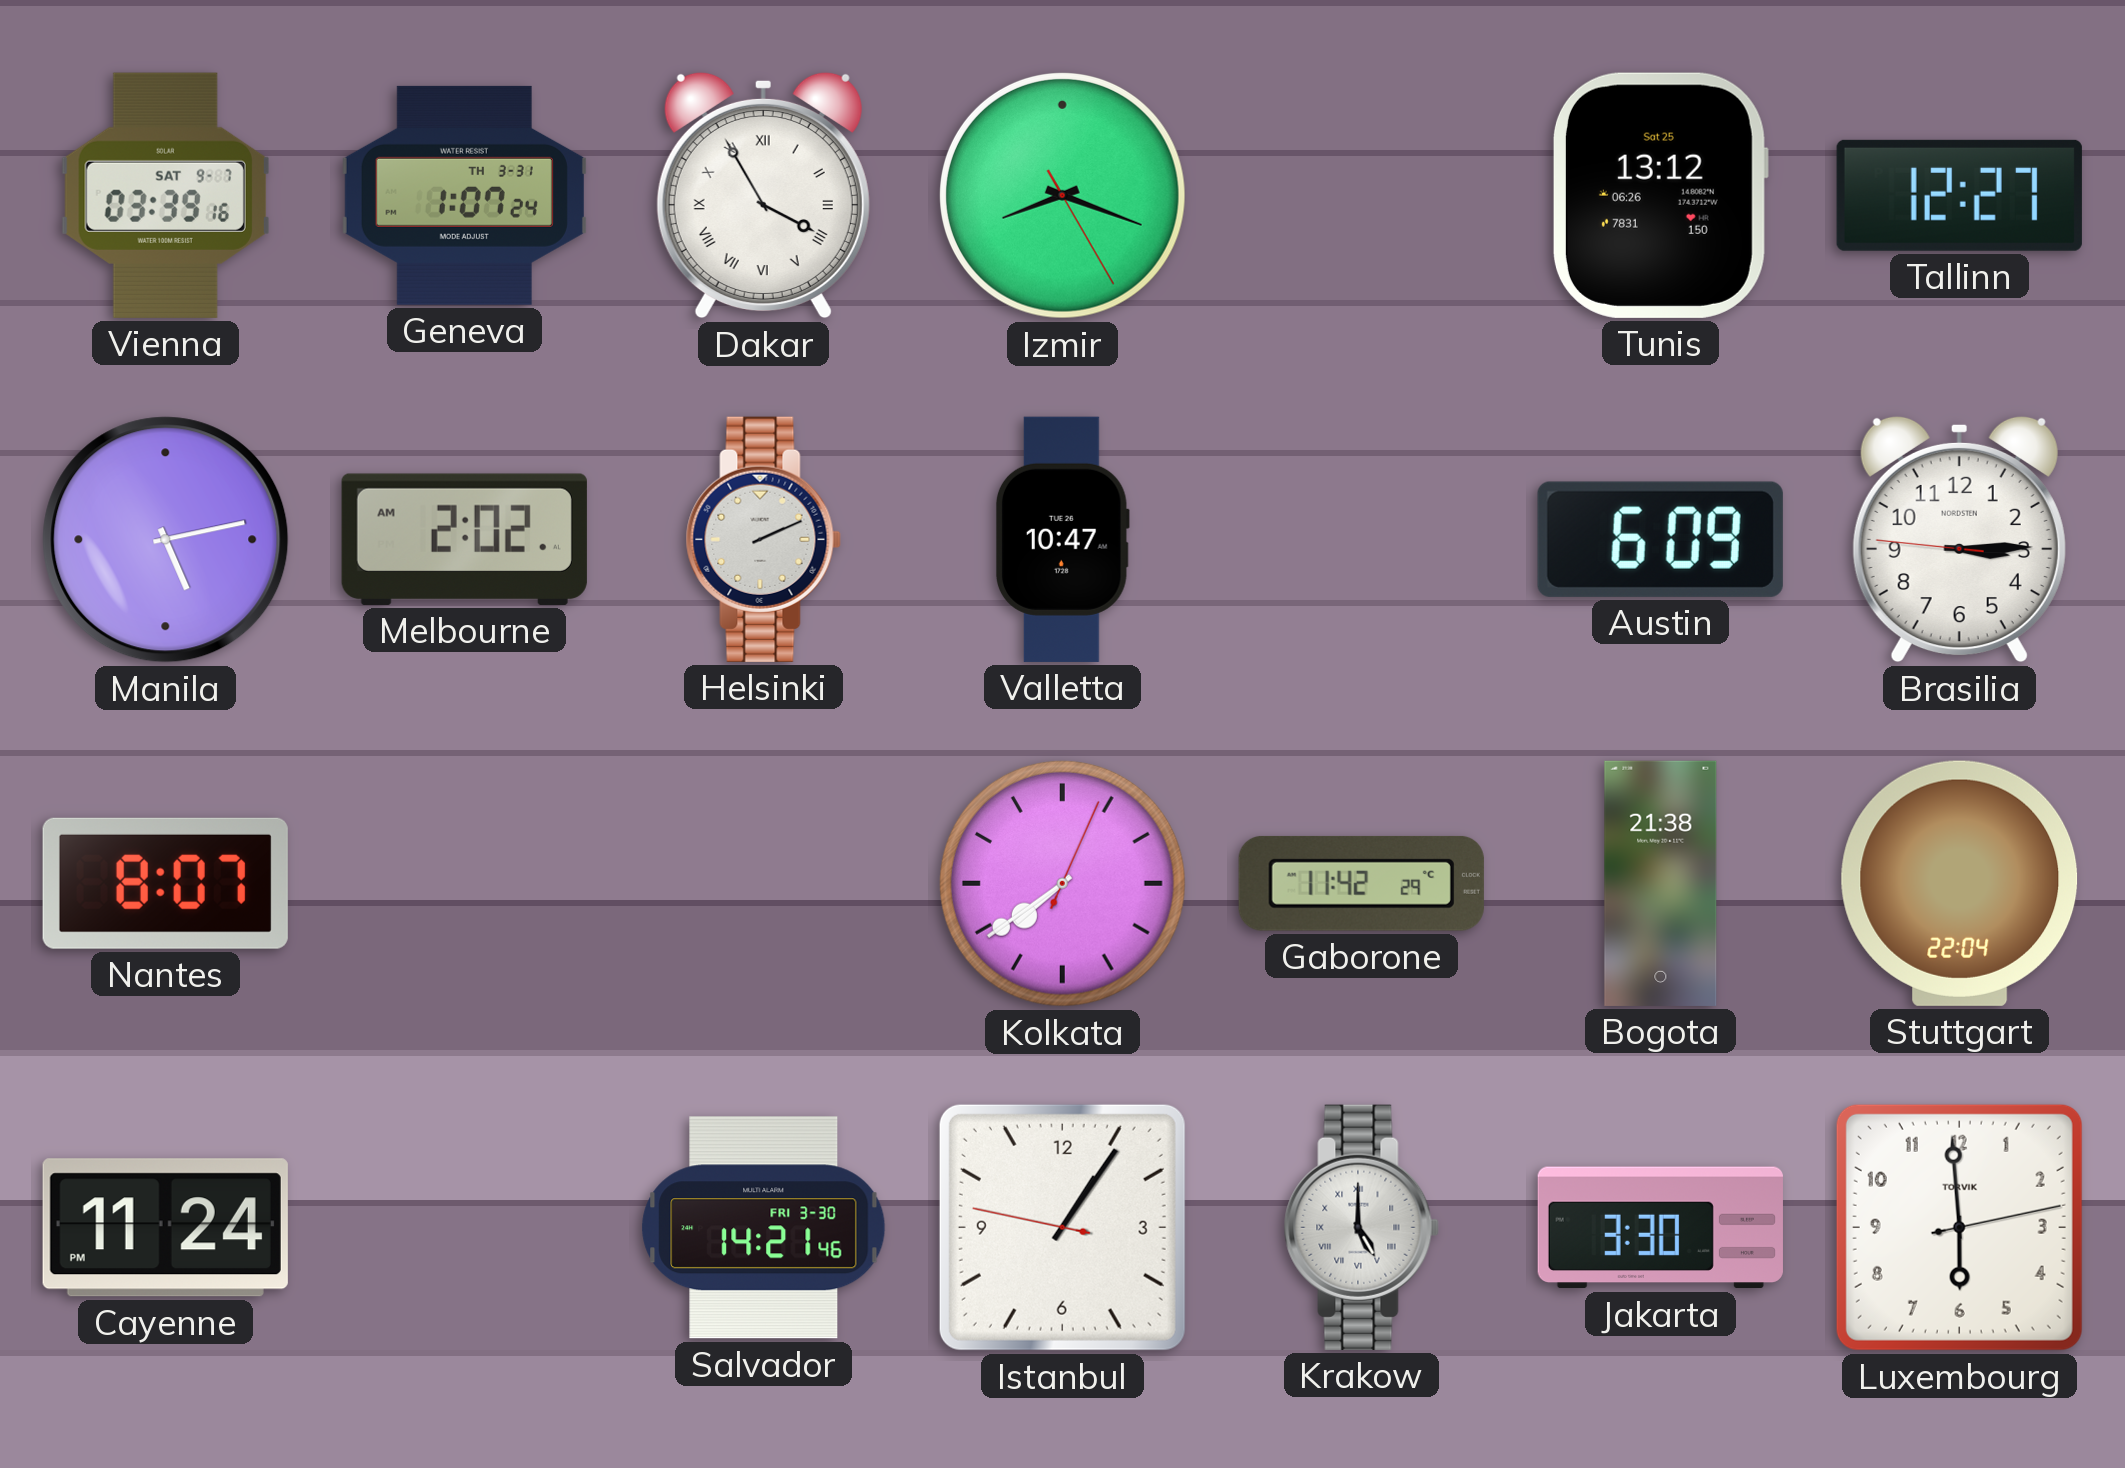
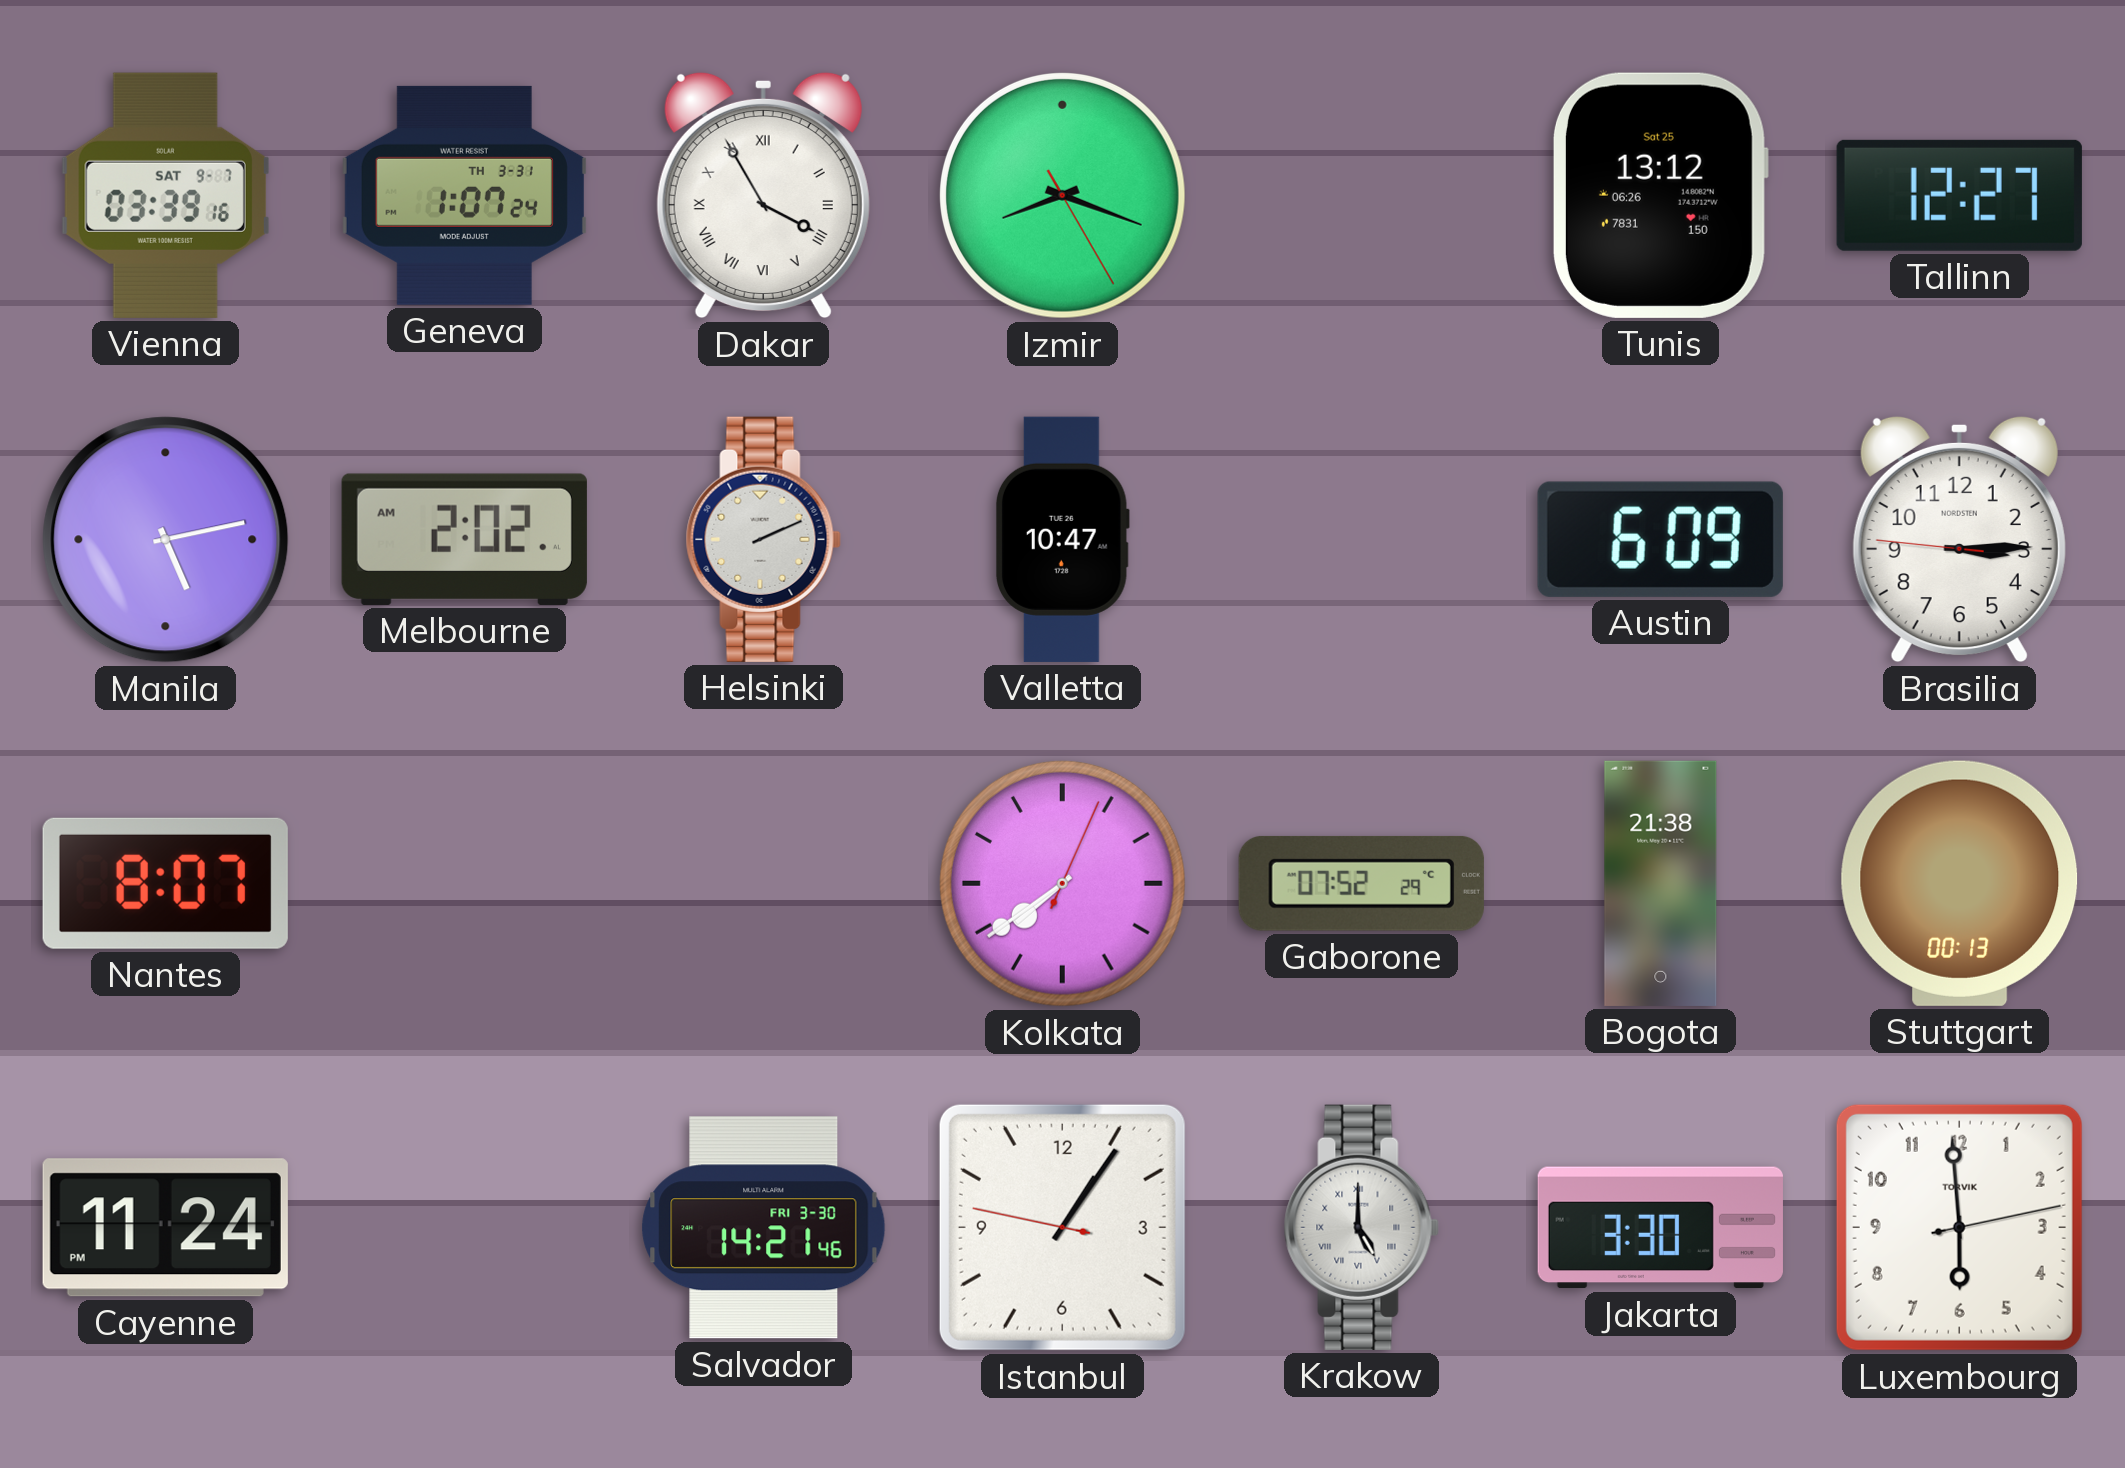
Gaborone: 11:42 -> 07:52
Stuttgart: 22:04 -> 00:13
